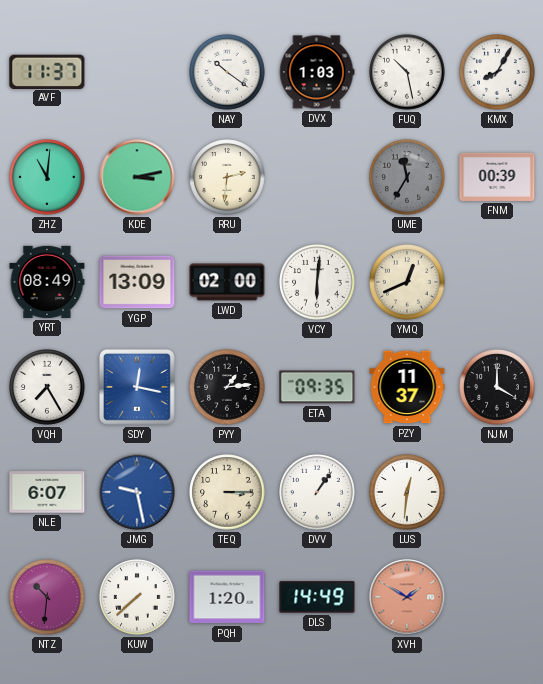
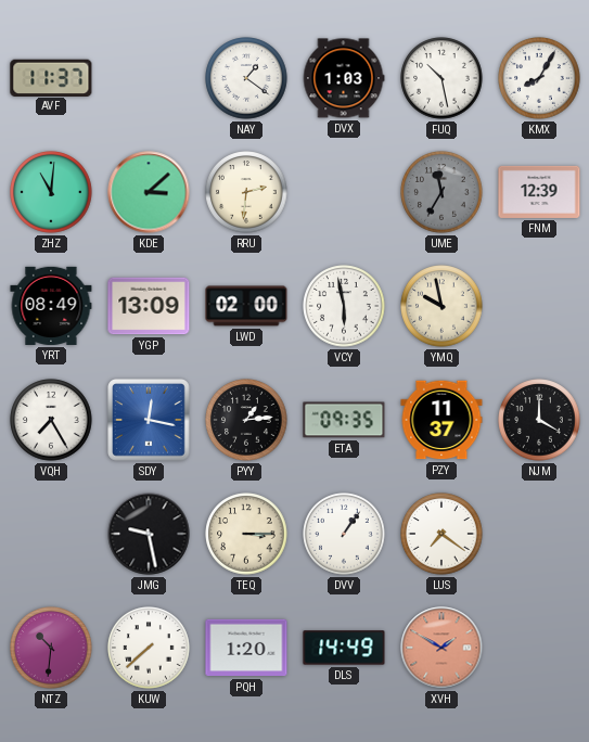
NAY: 10:21 -> 1:21
KDE: 3:13 -> 3:08
FNM: 00:39 -> 12:39
VCY: 6:01 -> 5:58
YMQ: 12:41 -> 9:58
NLE: 6:07 -> none
JMG dial: blue -> black
LUS: 12:31 -> 7:21
